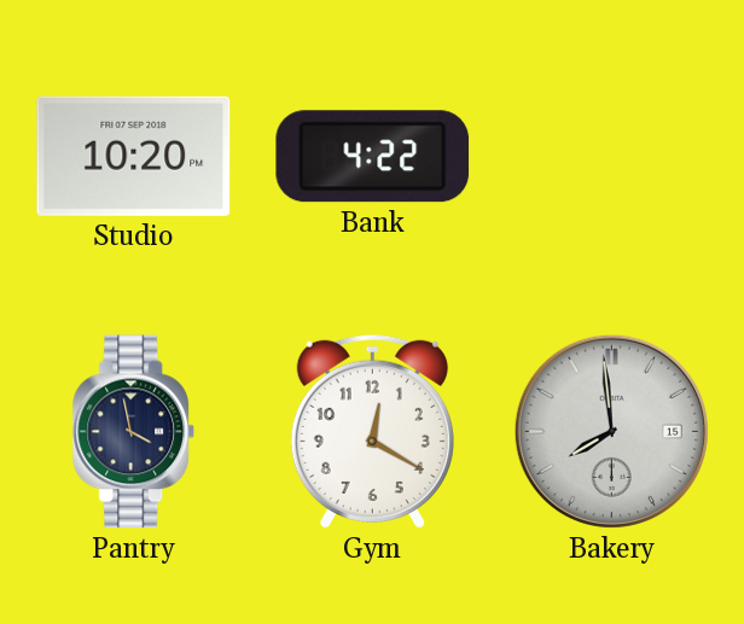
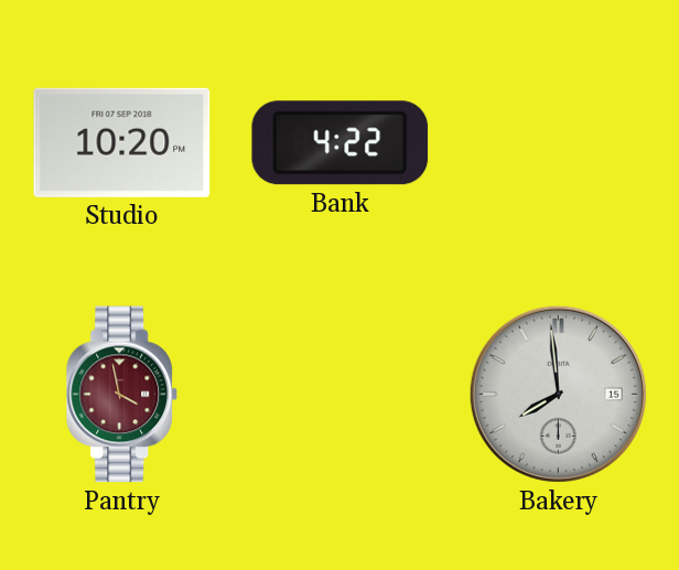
Pantry dial: navy -> burgundy
Gym: 12:20 -> none
